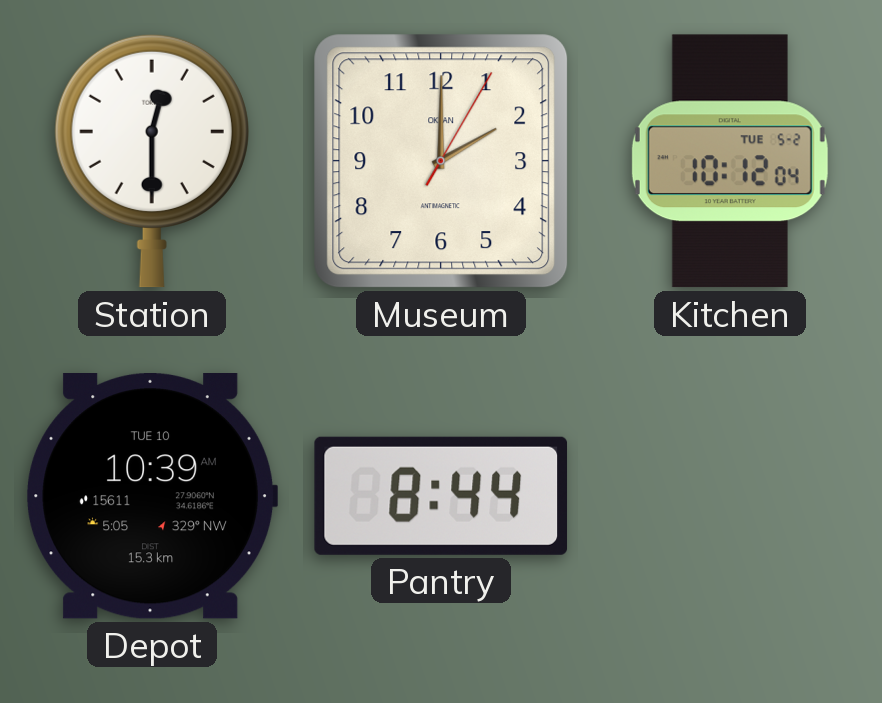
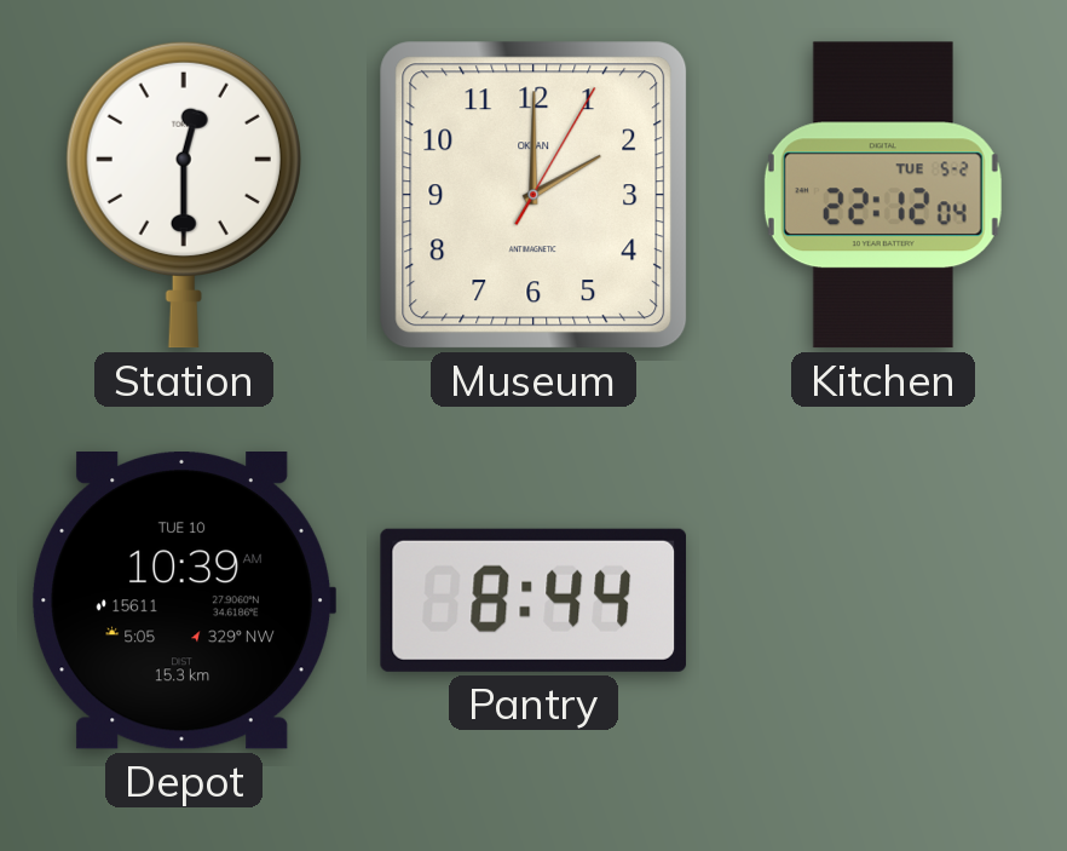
Kitchen: 10:12 -> 22:12
